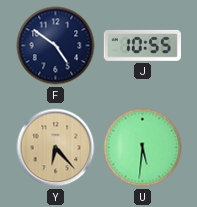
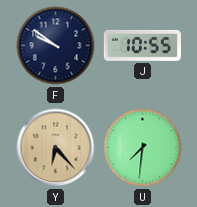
F: 4:51 -> 9:51
U: 5:31 -> 7:31
